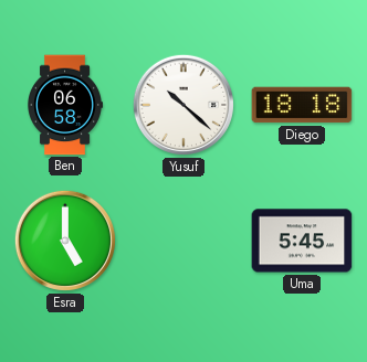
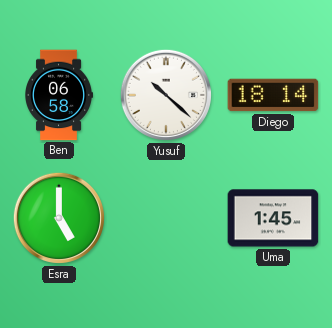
Diego: 18:18 -> 18:14
Uma: 5:45 -> 1:45
